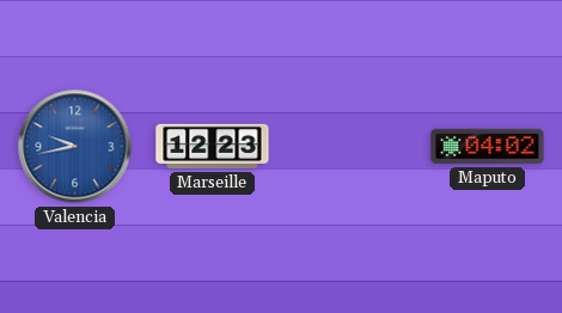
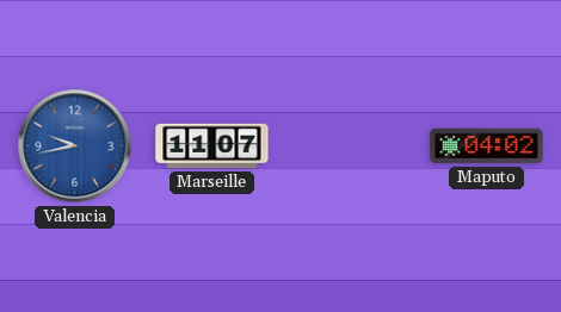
Marseille: 12:23 -> 11:07
